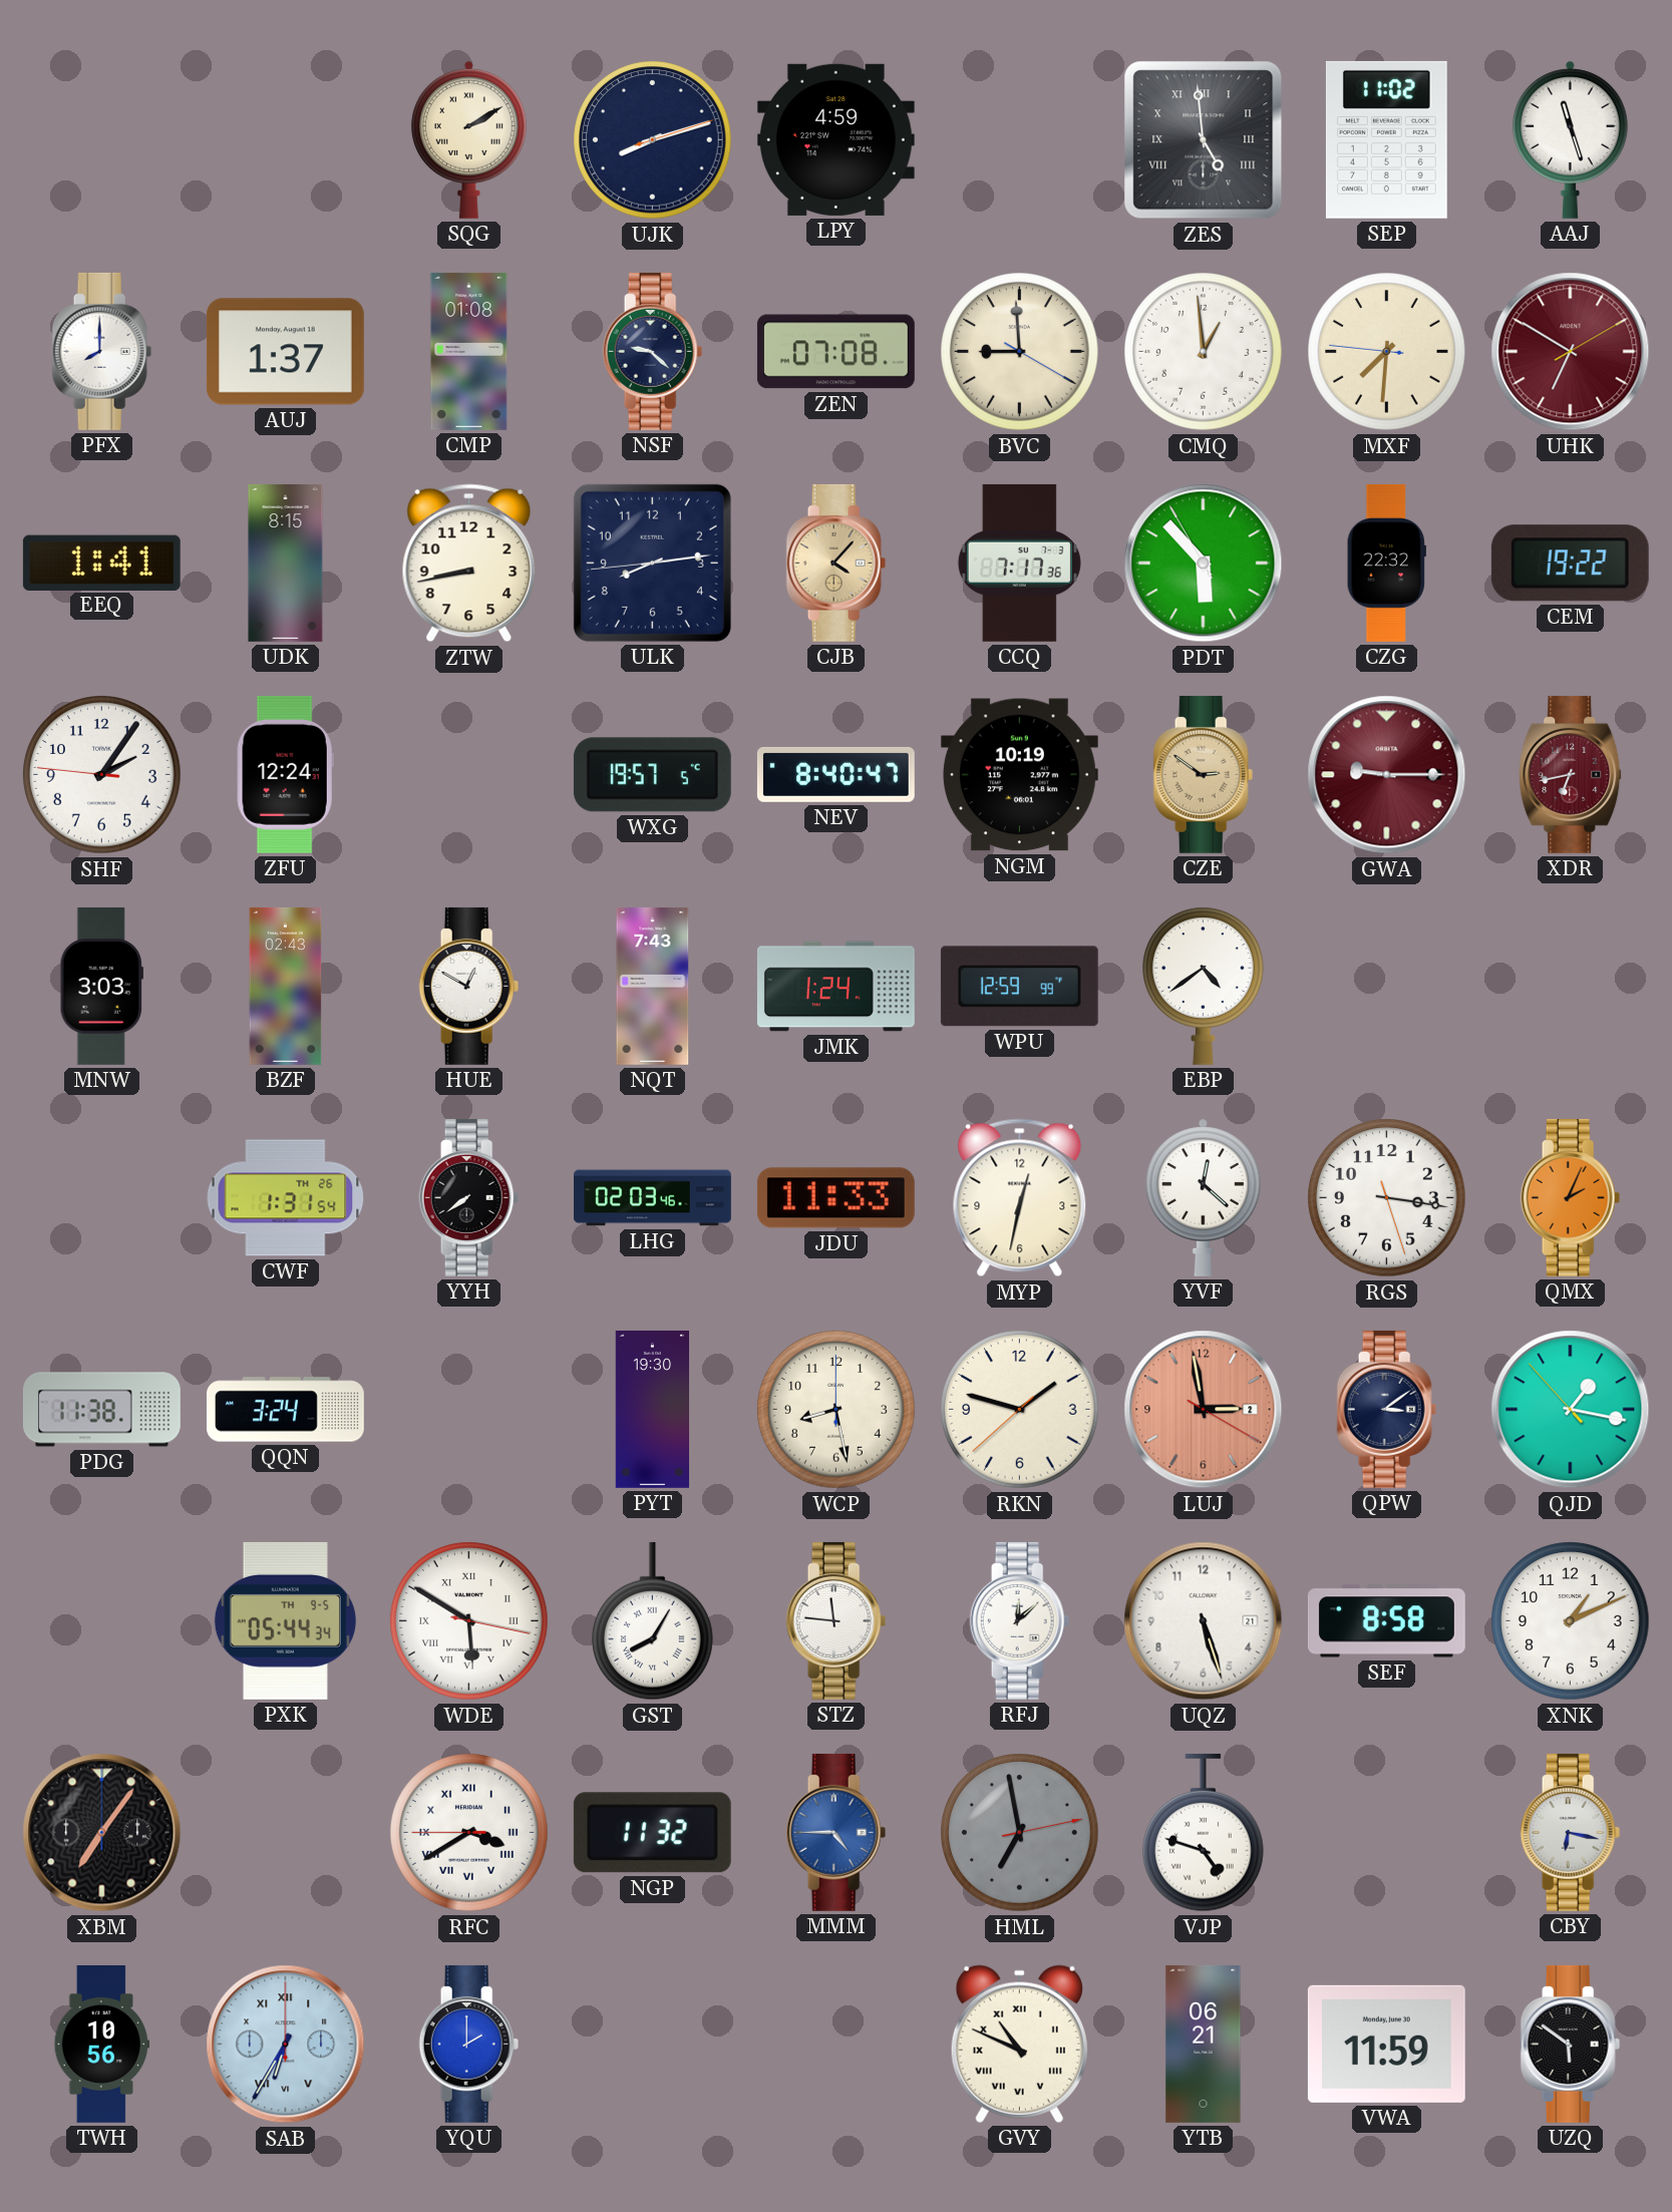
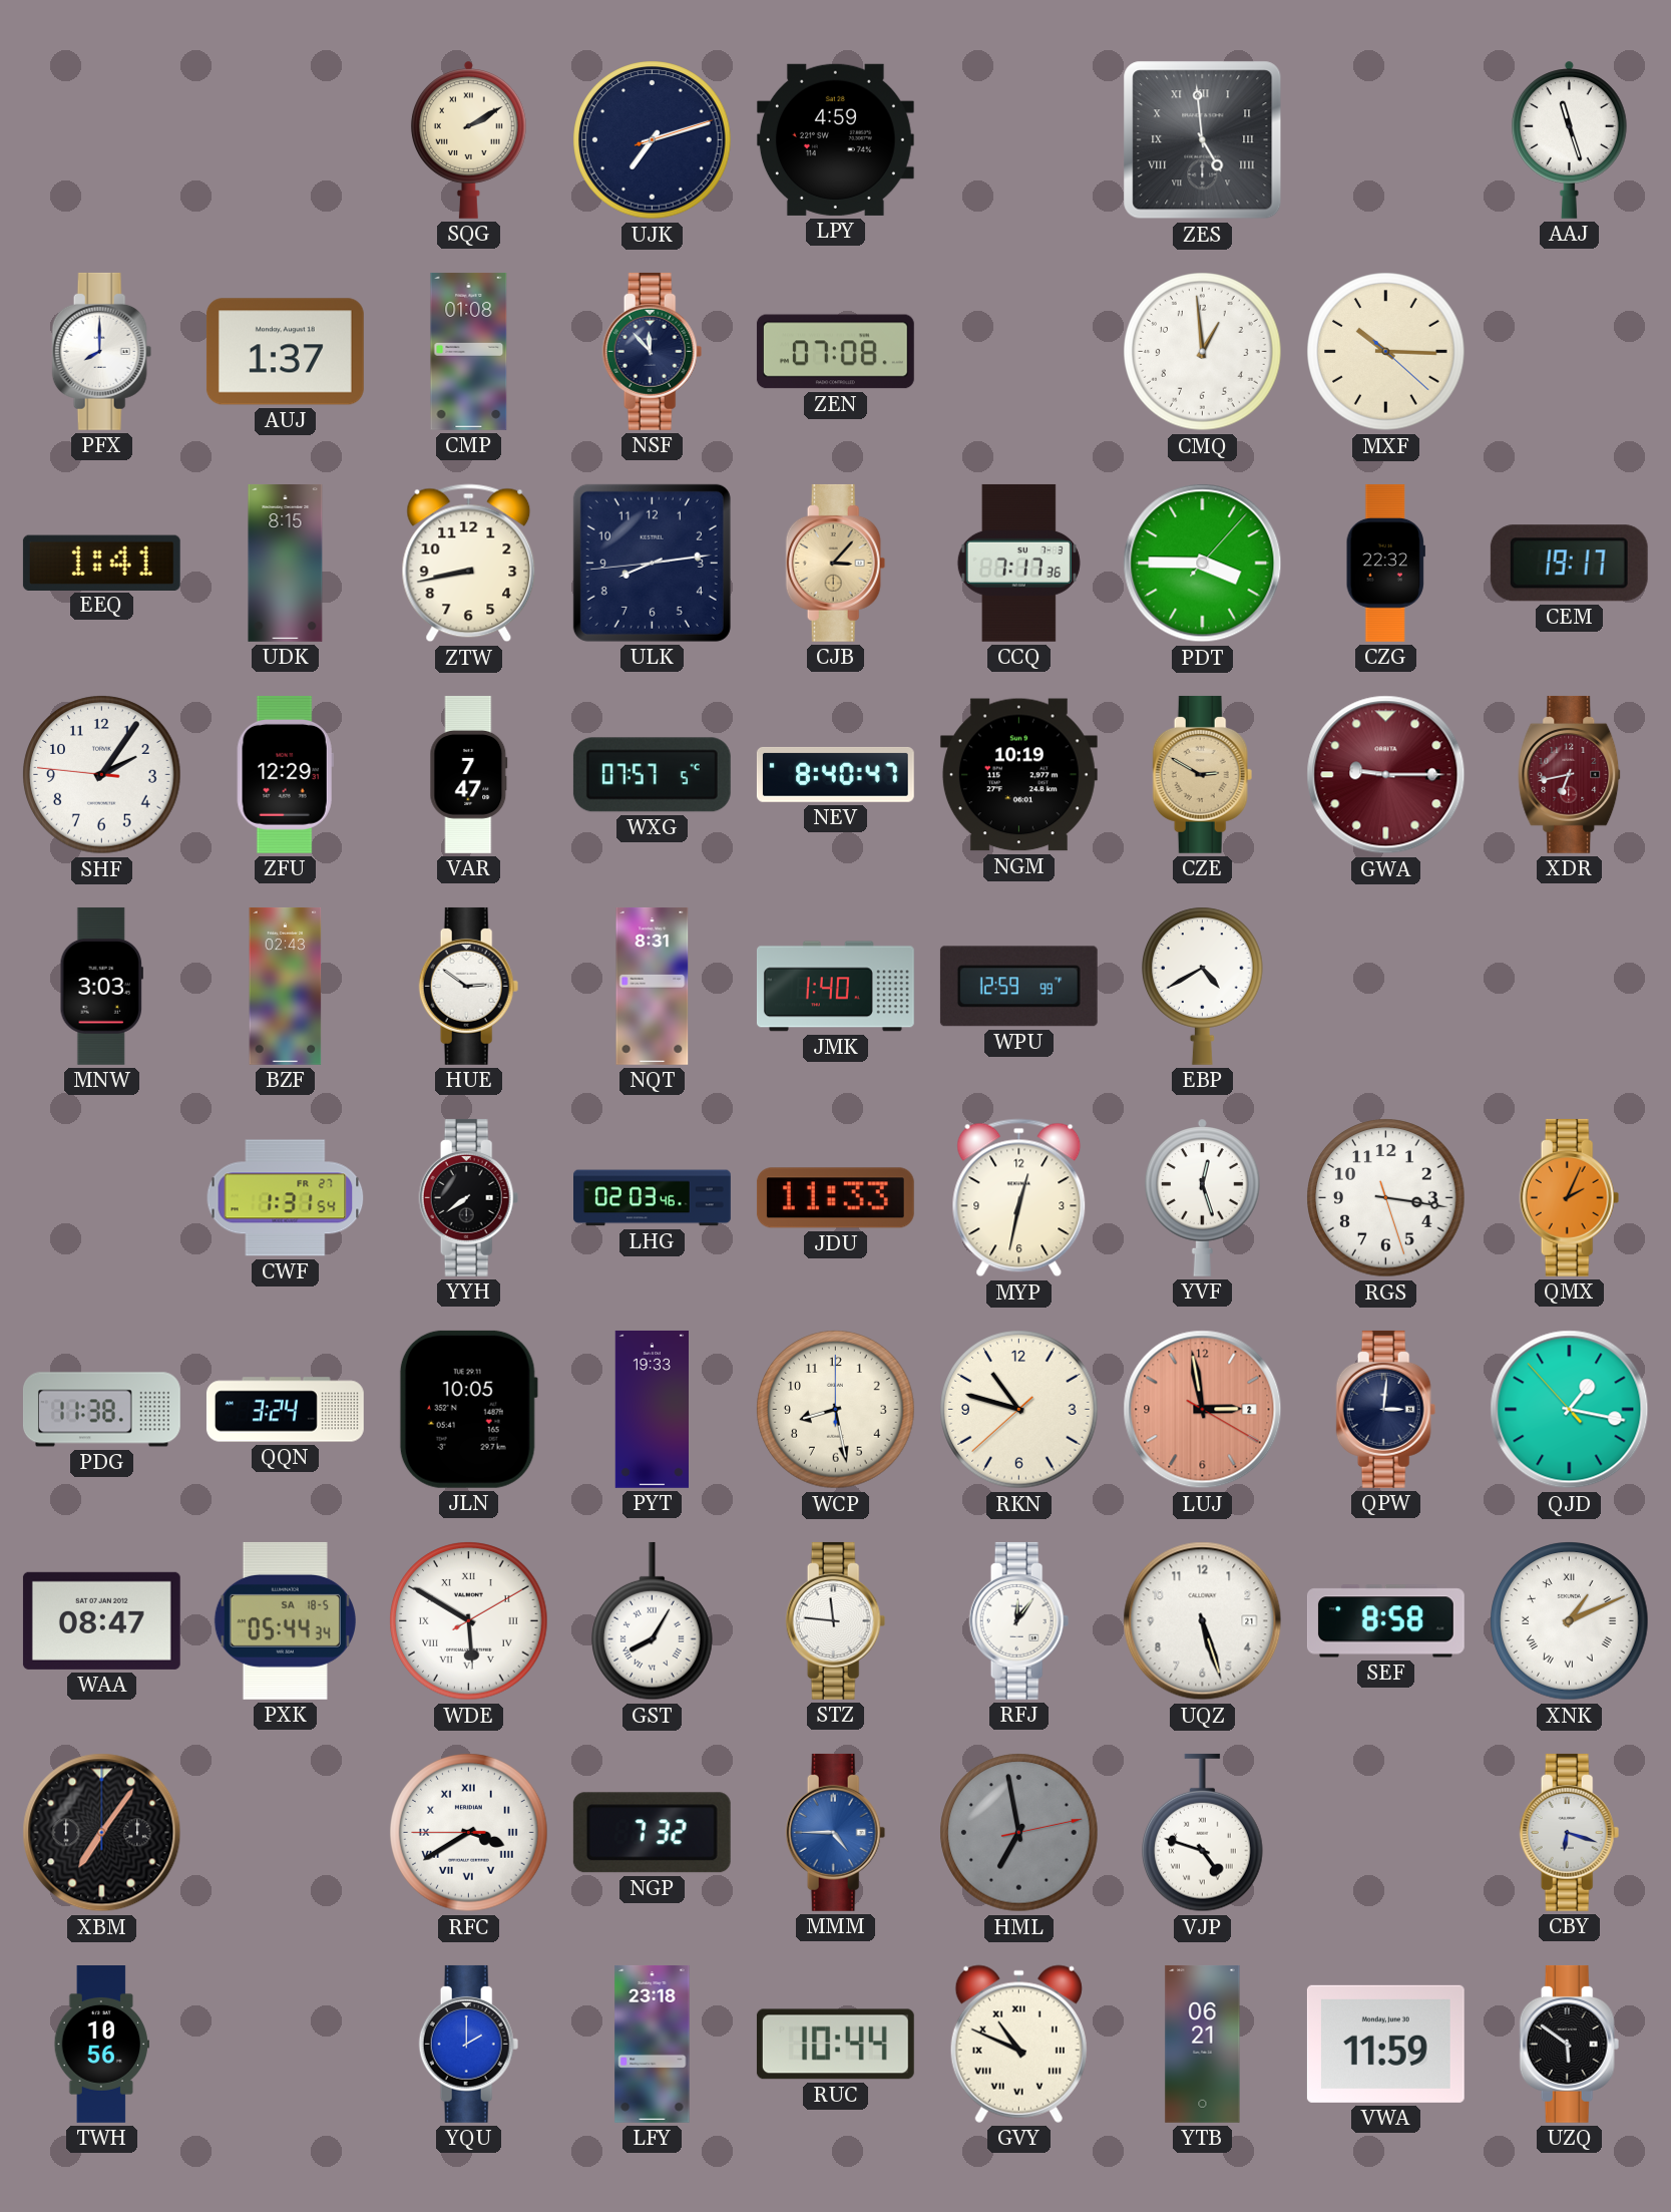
UJK: 8:12 -> 7:12
SEP: 11:02 -> none
NSF: 9:22 -> 11:53
BVC: 8:59 -> none
MXF: 7:30 -> 10:15
UHK: 6:50 -> none
CJB: 4:07 -> 3:07
PDT: 5:52 -> 3:45
CEM: 19:22 -> 19:17
ZFU: 12:24 -> 12:29
VAR: none -> 7:47
WXG: 19:57 -> 07:57
CZE: 2:51 -> 2:50
HUE: 12:50 -> 2:51
NQT: 7:43 -> 8:31
JMK: 1:24 -> 1:40
EBP: 4:39 -> 4:40
CWF date: TH 26 -> FR 27
YVF: 12:22 -> 12:27
JLN: none -> 10:05
PYT: 19:30 -> 19:33
RKN: 1:47 -> 10:47
QPW: 3:09 -> 3:01
WAA: none -> 08:47
PXK date: TH 9-5 -> SA 18-5
WDE: 5:50:17 -> 5:50:10
RFJ: 12:08 -> 12:06
XNK numerals: Arabic -> Roman
NGP: 11:32 -> 7:32
CBY: 6:17 -> 6:18
SAB: 6:35 -> none
LFY: none -> 23:18
RUC: none -> 10:44
